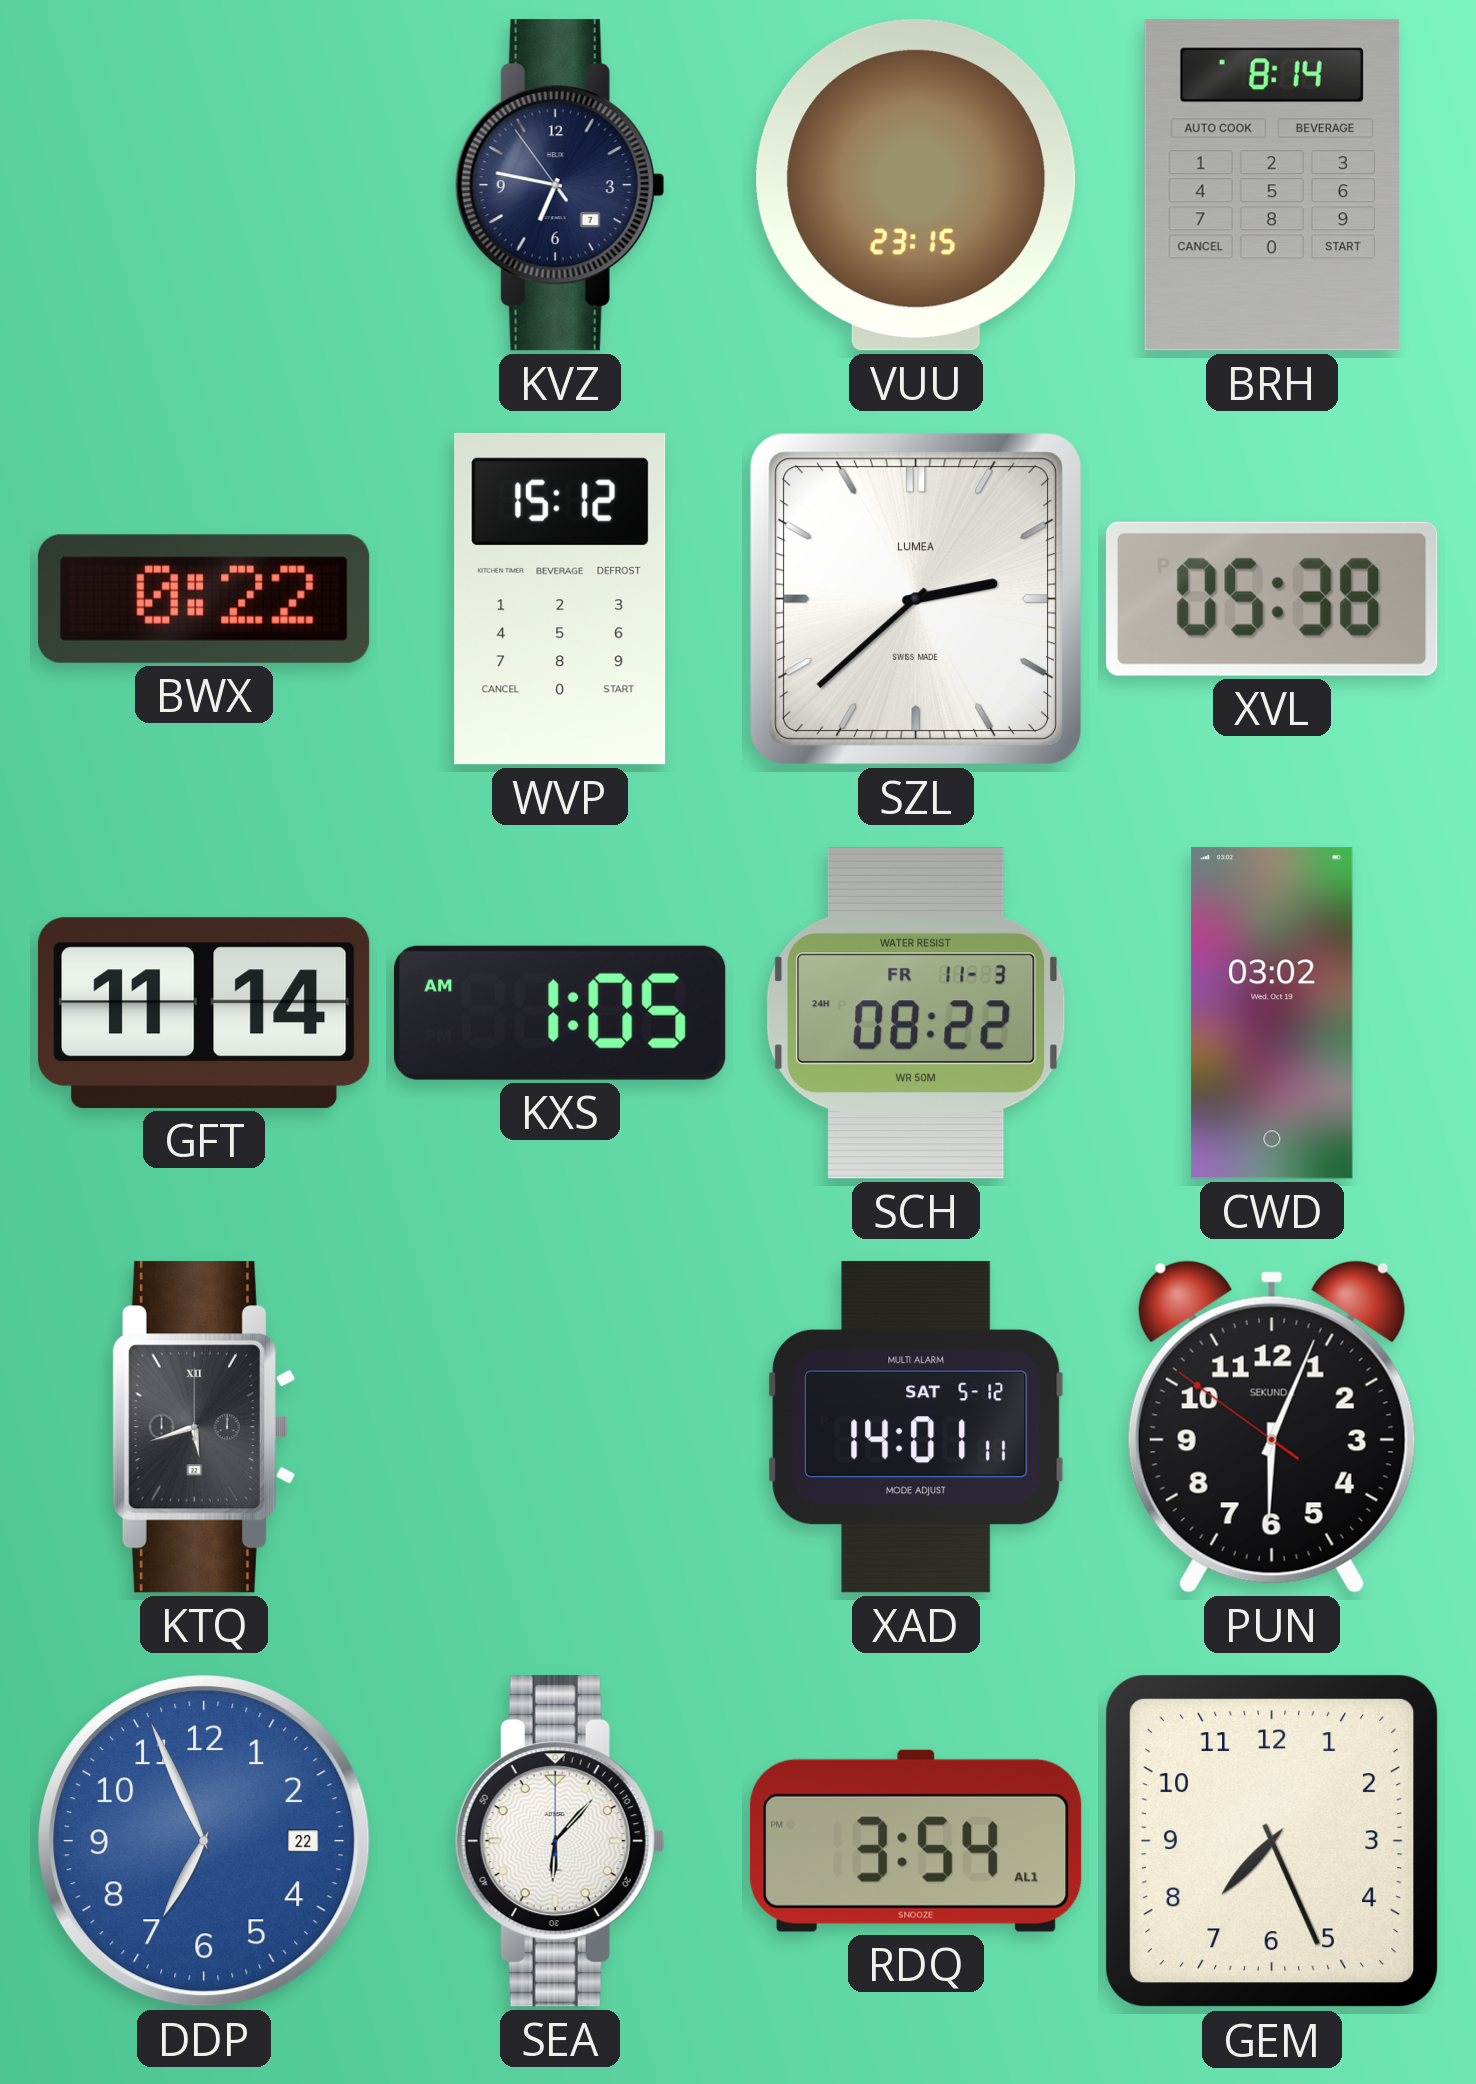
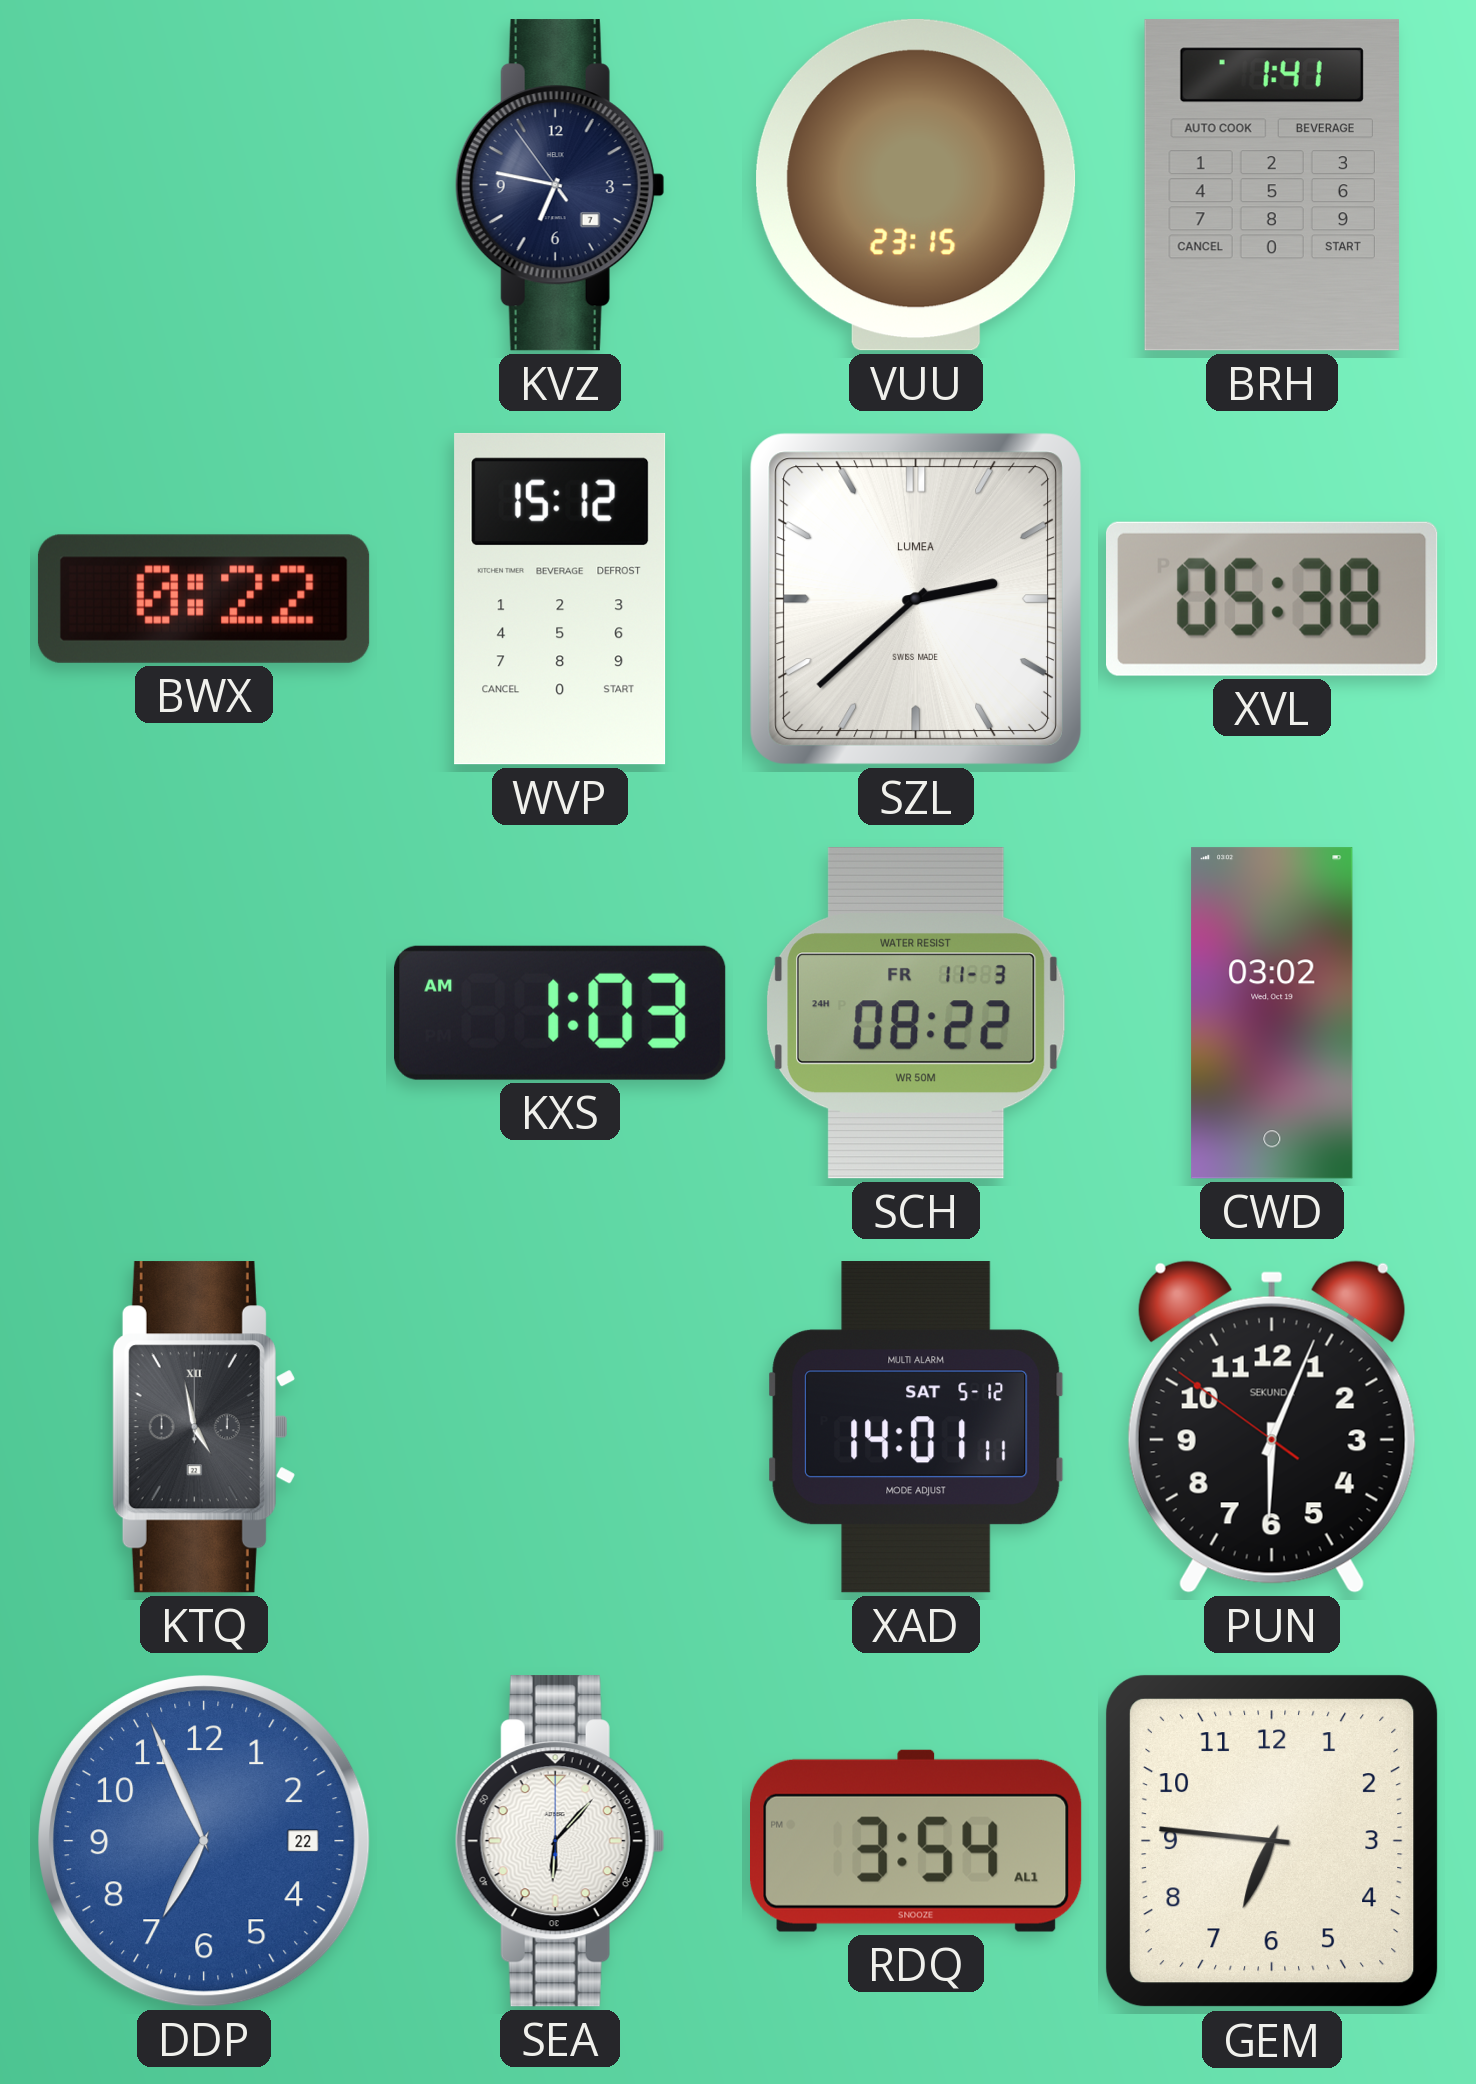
BRH: 8:14 -> 1:41
GFT: 11:14 -> none
KXS: 1:05 -> 1:03
KTQ: 5:42 -> 4:58
GEM: 7:26 -> 6:46
